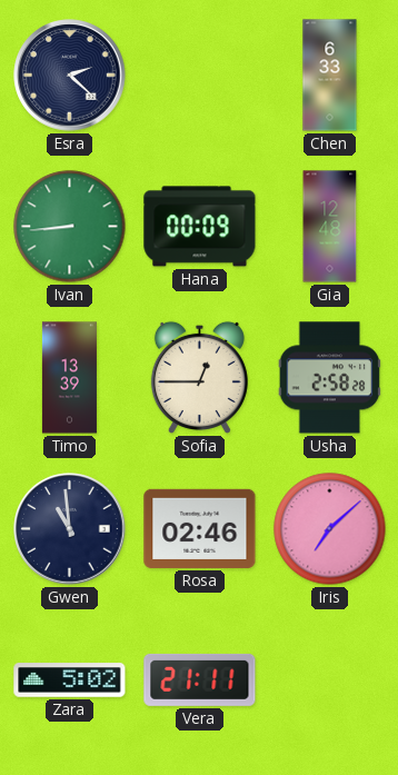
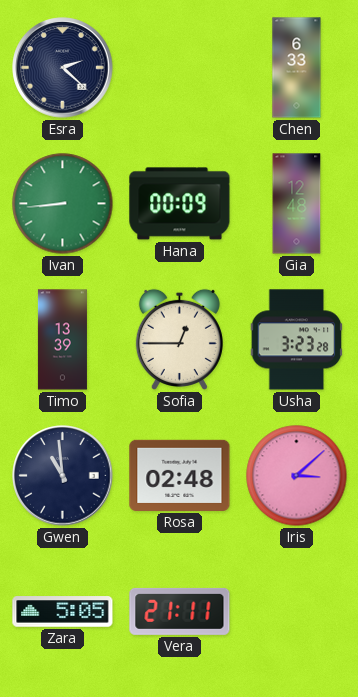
Usha: 2:58 -> 3:23
Rosa: 02:46 -> 02:48
Iris: 7:08 -> 3:08
Zara: 5:02 -> 5:05
